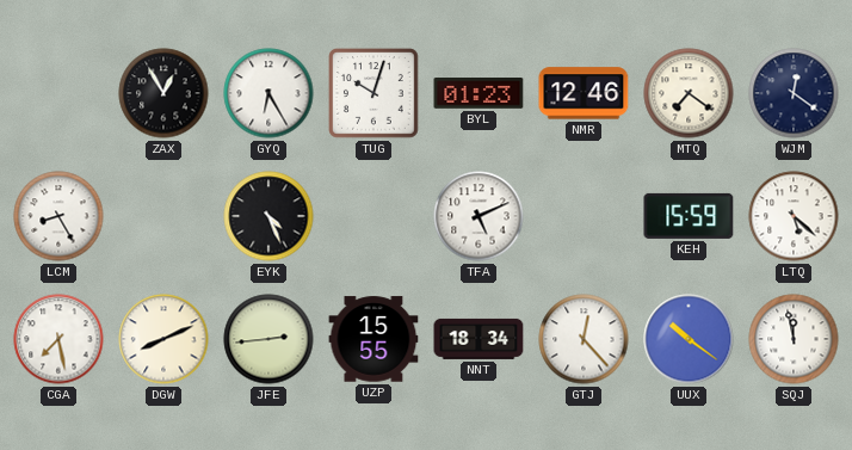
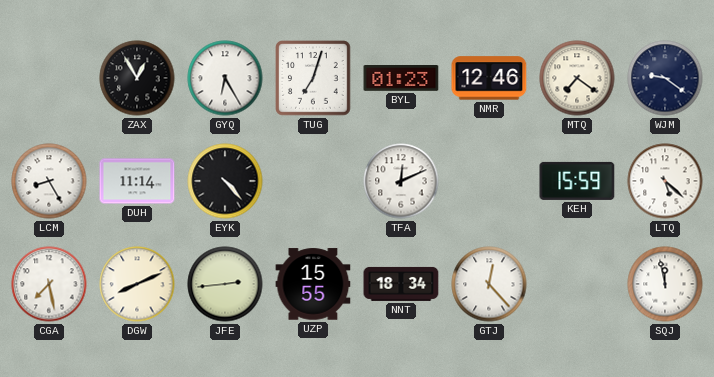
TUG: 10:03 -> 7:03
WJM: 12:21 -> 9:21
DUH: none -> 11:14
EYK: 4:26 -> 4:23
TFA: 5:11 -> 12:11
UUX: 10:21 -> none
